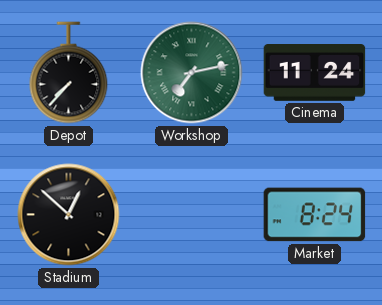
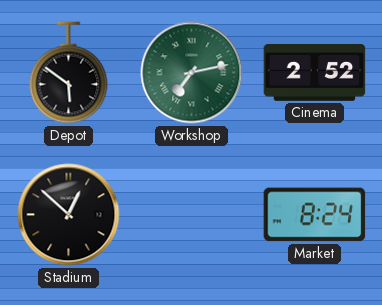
Depot: 7:37 -> 5:51
Cinema: 11:24 -> 2:52
